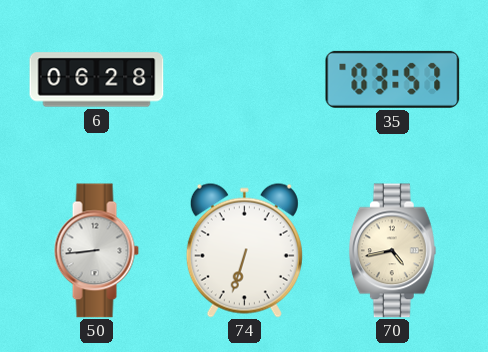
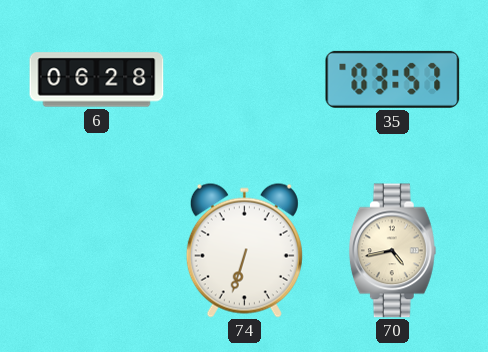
50: 8:44 -> none
